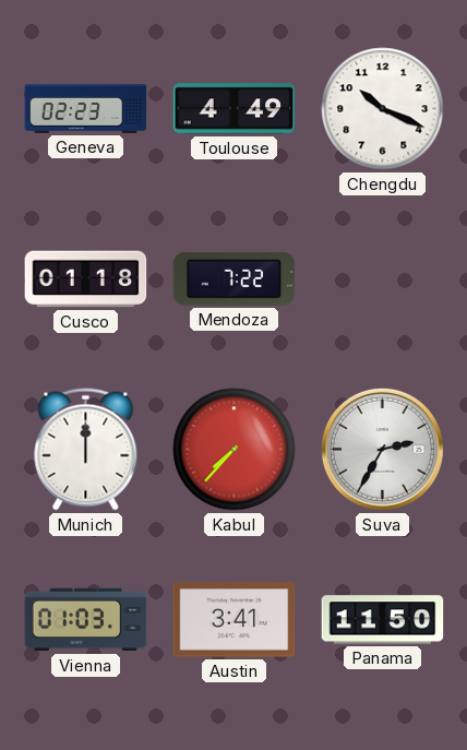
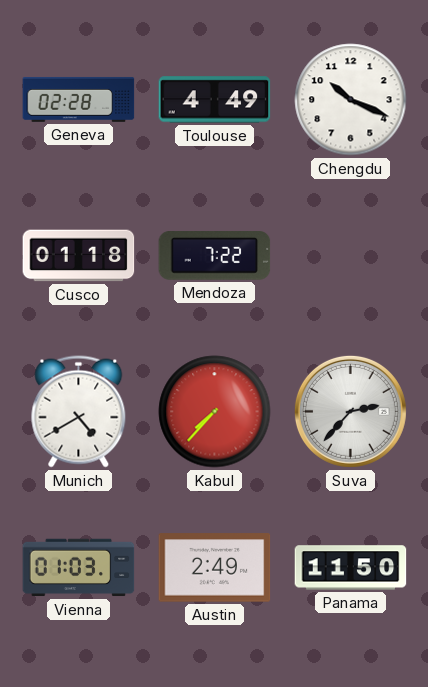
Geneva: 02:23 -> 02:28
Munich: 12:00 -> 4:40
Suva: 2:35 -> 2:37
Austin: 3:41 -> 2:49
